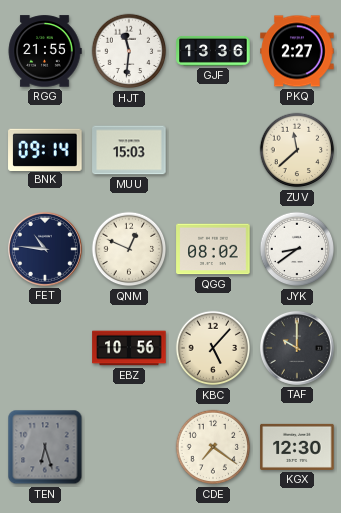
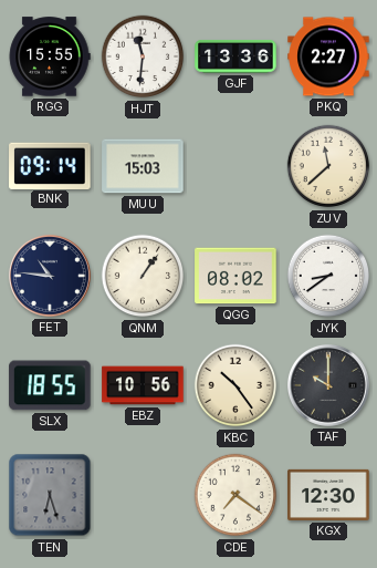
RGG: 21:55 -> 15:55
QNM: 12:49 -> 1:06
SLX: none -> 18:55
KBC: 5:07 -> 10:24
